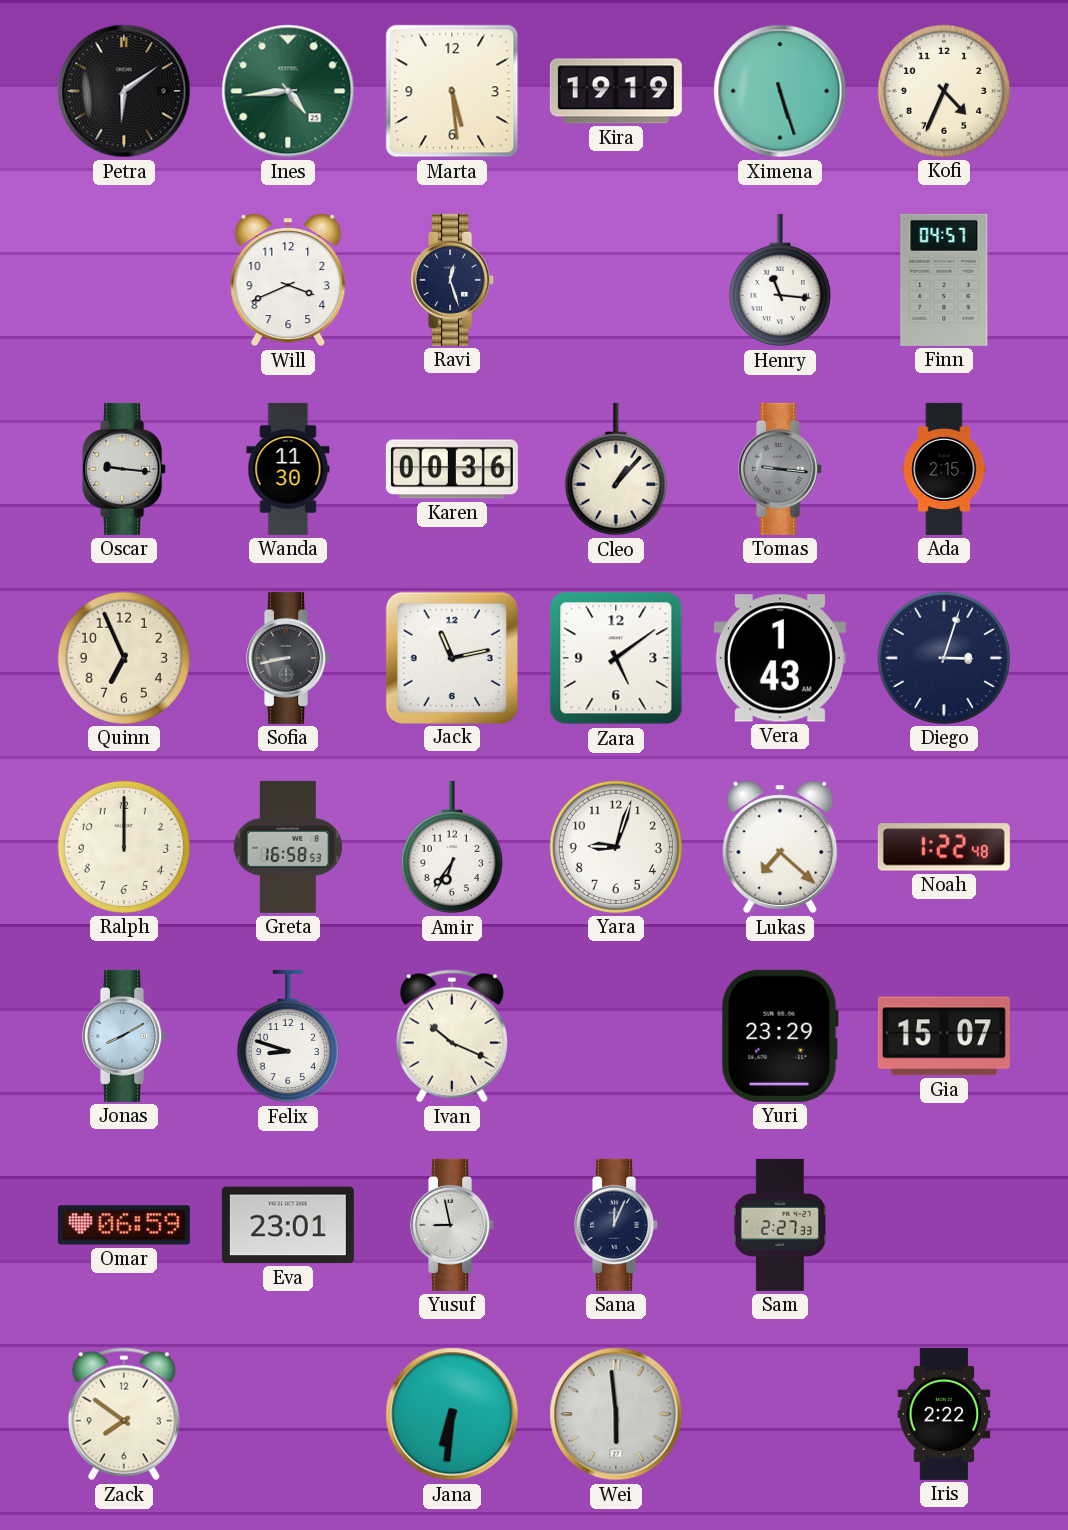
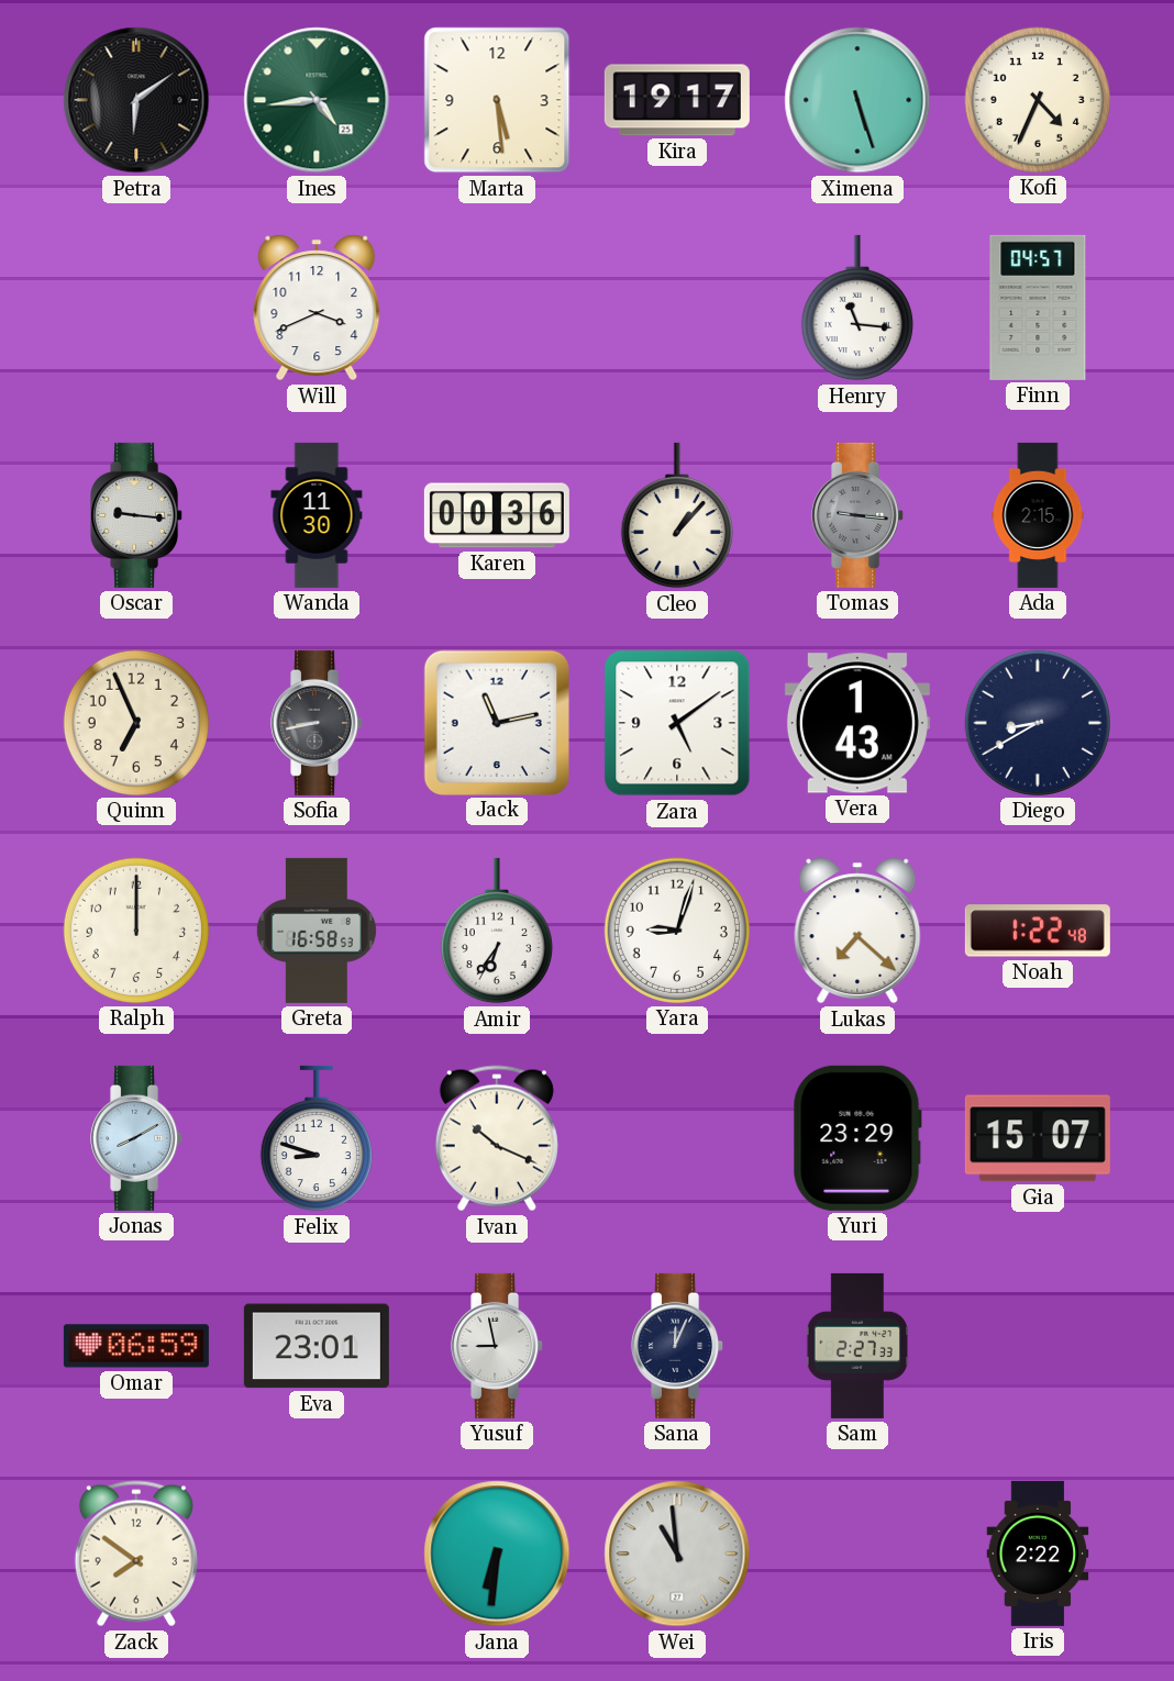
Kira: 19:19 -> 19:17
Ravi: 12:27 -> none
Diego: 3:03 -> 8:40
Wei: 5:59 -> 10:59
